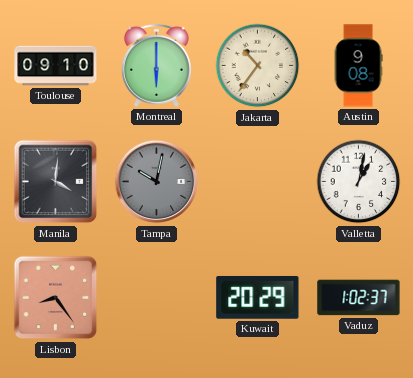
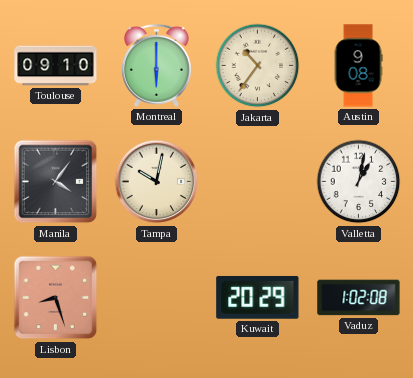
Manila: 4:01 -> 4:06
Tampa dial: grey -> cream
Lisbon: 8:24 -> 8:27
Vaduz: 1:02:37 -> 1:02:08
